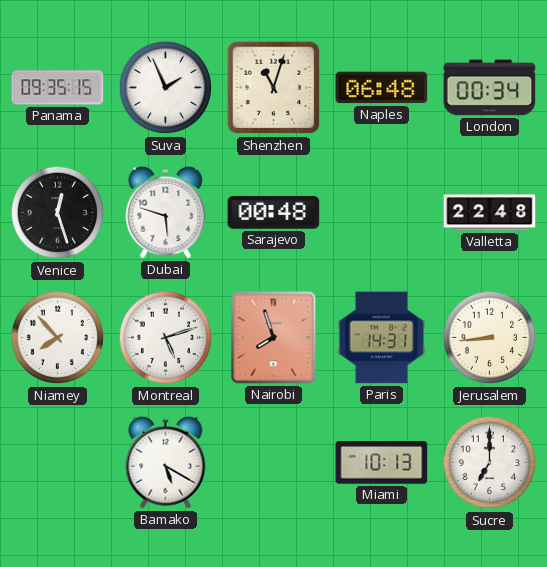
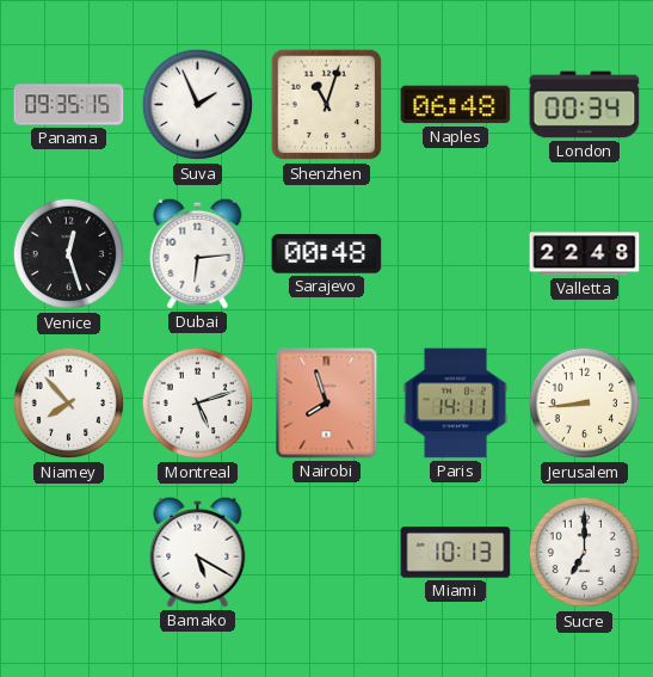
Dubai: 5:48 -> 6:14
Paris: 14:31 -> 14:11
